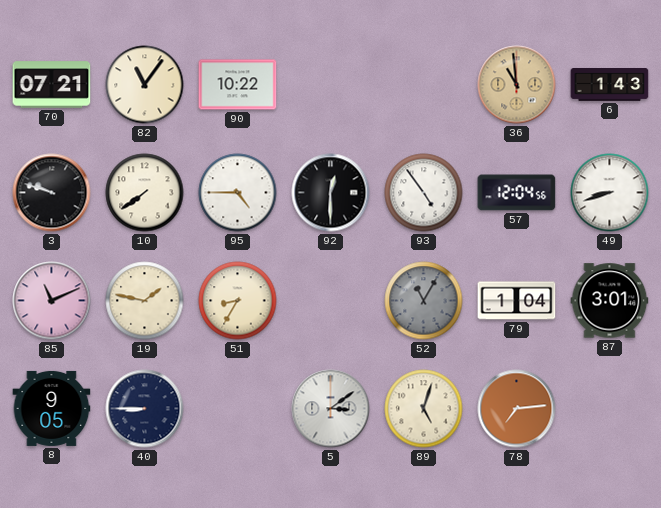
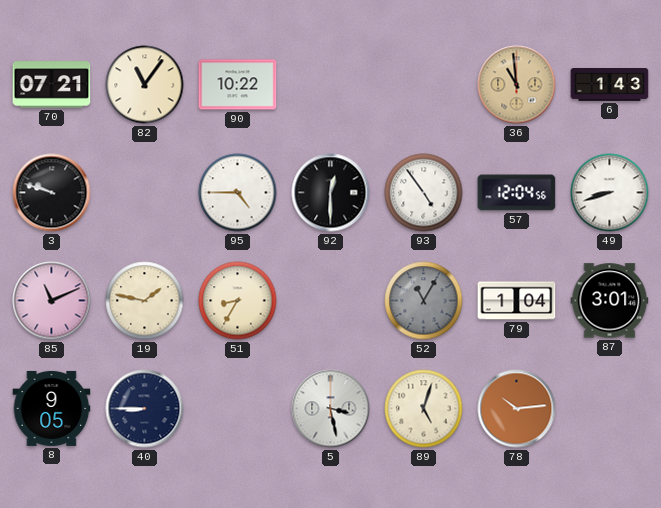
10: 7:39 -> none
5: 3:09 -> 3:28
78: 7:14 -> 10:14
